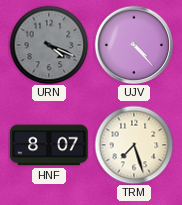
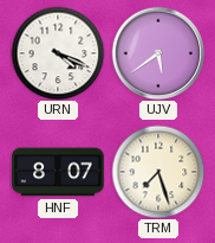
URN dial: grey -> white
UJV: 4:23 -> 5:39
